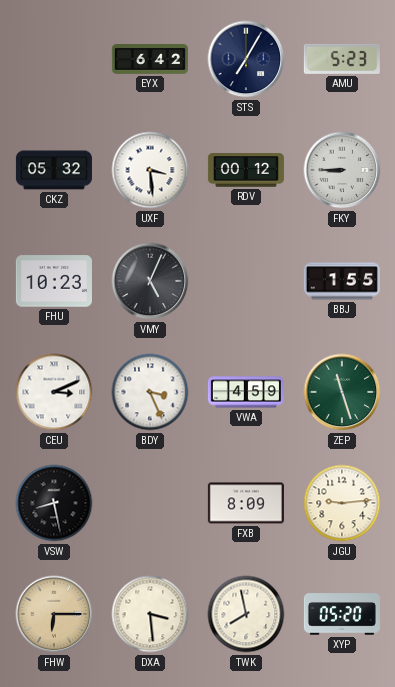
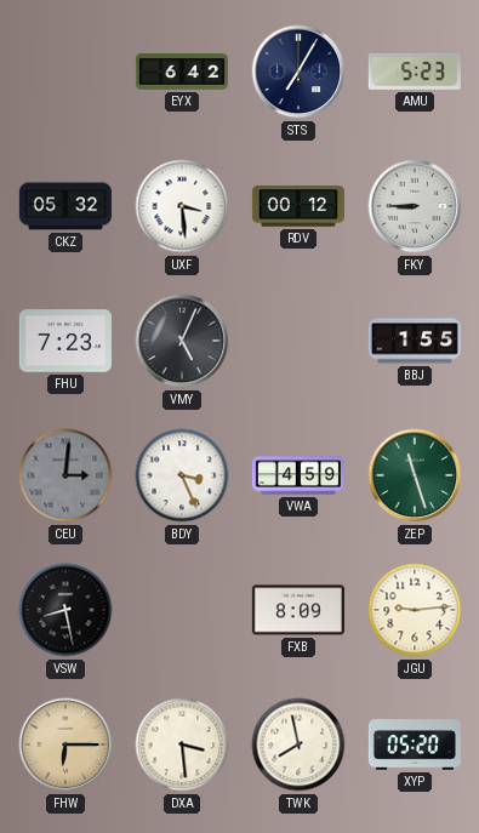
FHU: 10:23 -> 7:23
CEU: 3:11 -> 3:01
CEU dial: white -> grey
